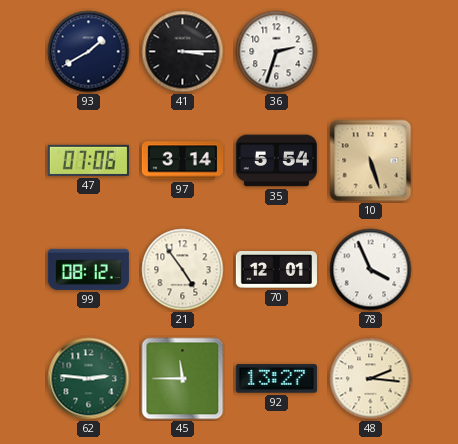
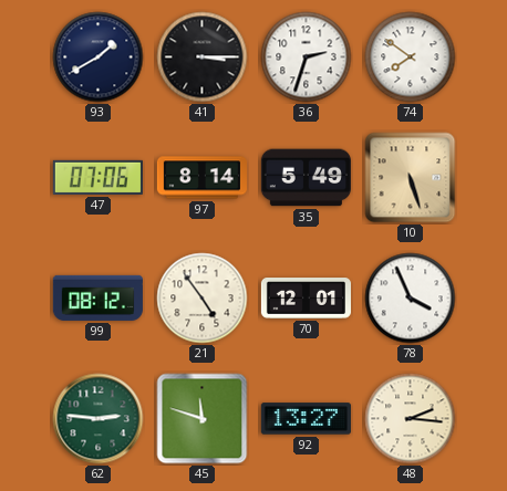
74: none -> 7:51
97: 3:14 -> 8:14
35: 5:54 -> 5:49
45: 11:45 -> 11:48
